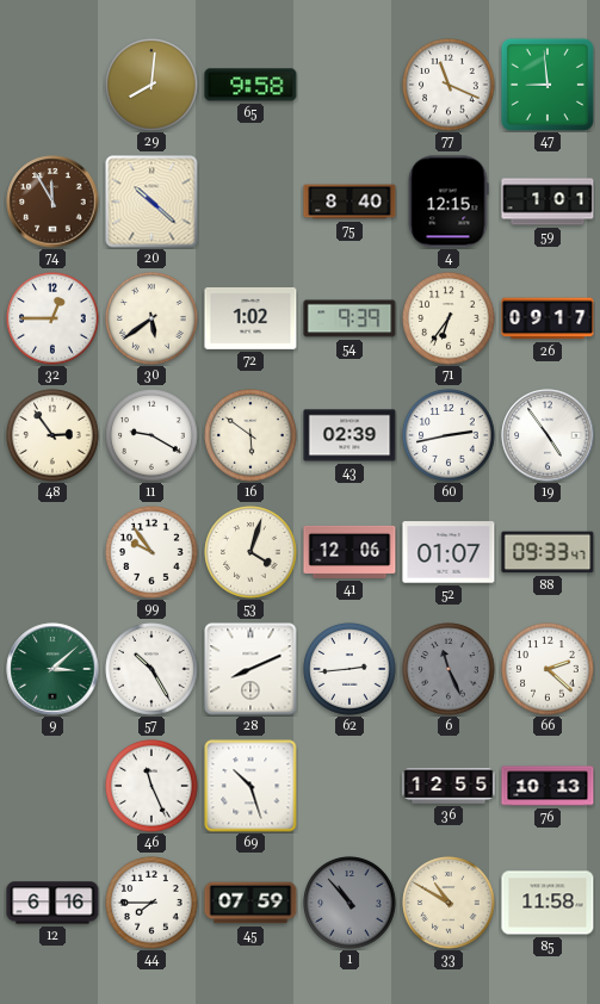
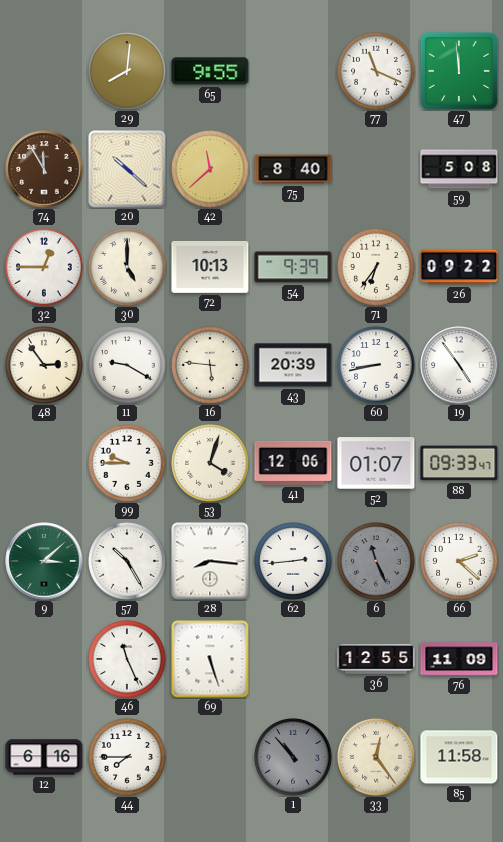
65: 9:58 -> 9:55
47: 8:59 -> 11:59
42: none -> 11:38
4: 12:15 -> none
59: 1:01 -> 5:08
30: 5:39 -> 5:00
72: 1:02 -> 10:13
26: 09:17 -> 09:22
16: 5:51 -> 5:46
43: 02:39 -> 20:39
60: 2:43 -> 8:43
99: 9:54 -> 9:45
28: 8:11 -> 8:16
69: 10:27 -> 5:27
76: 10:13 -> 11:09
45: 07:59 -> none
33: 10:50 -> 12:24
